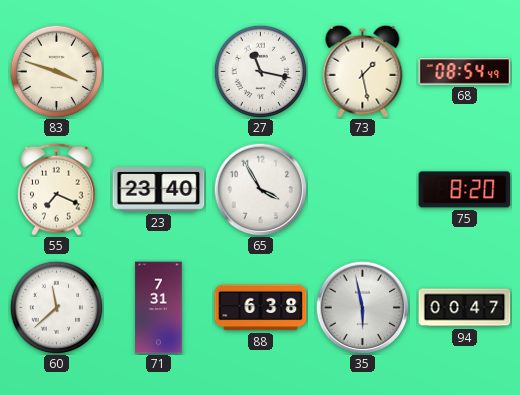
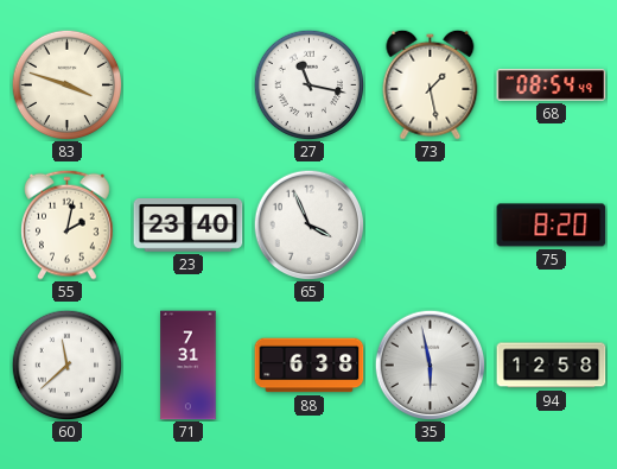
55: 7:19 -> 2:02
65: 3:55 -> 3:56
94: 00:47 -> 12:58
